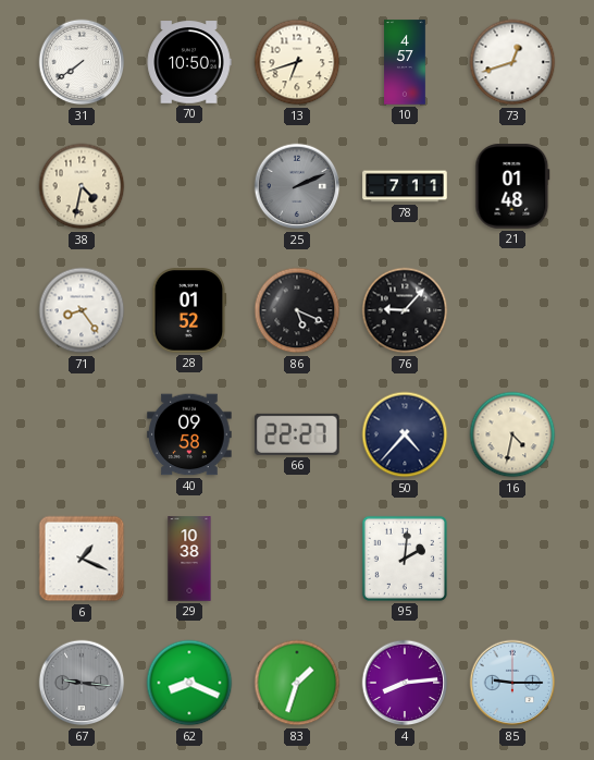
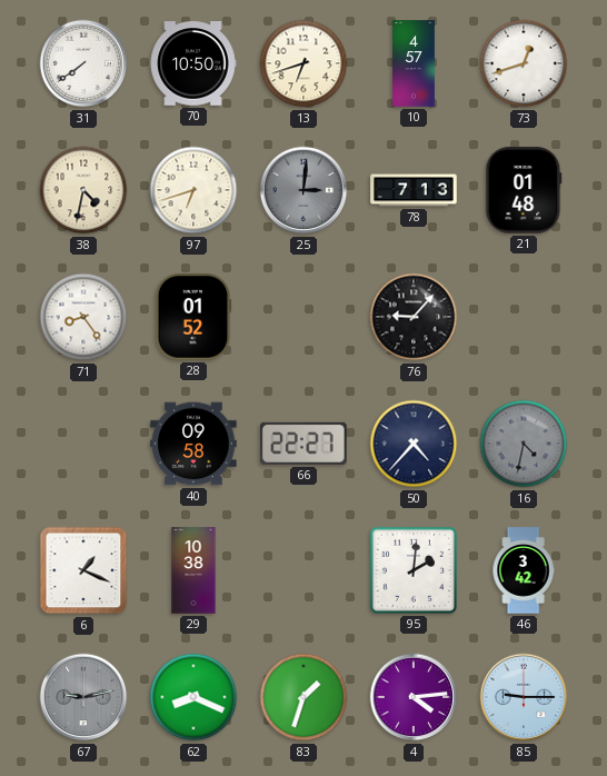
97: none -> 6:42
25: 2:11 -> 3:01
78: 7:11 -> 7:13
86: 5:19 -> none
16 dial: cream -> grey
46: none -> 3:42
67: 9:16 -> 9:13
4: 8:14 -> 4:14
